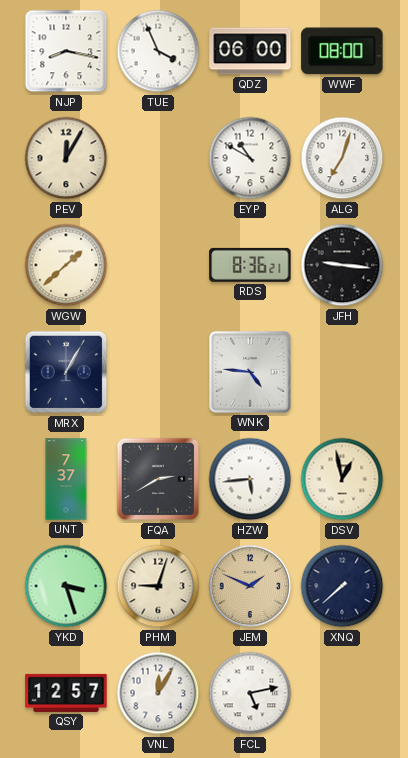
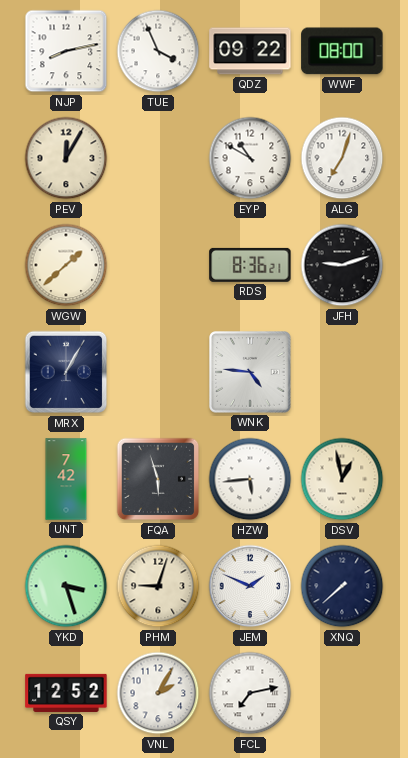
NJP: 8:17 -> 8:13
QDZ: 06:00 -> 09:22
JFH: 9:16 -> 9:12
UNT: 7:37 -> 7:42
FQA: 2:40 -> 5:57
JEM dial: champagne -> white
QSY: 12:57 -> 12:52
VNL: 12:05 -> 2:05
FCL: 5:13 -> 7:13
